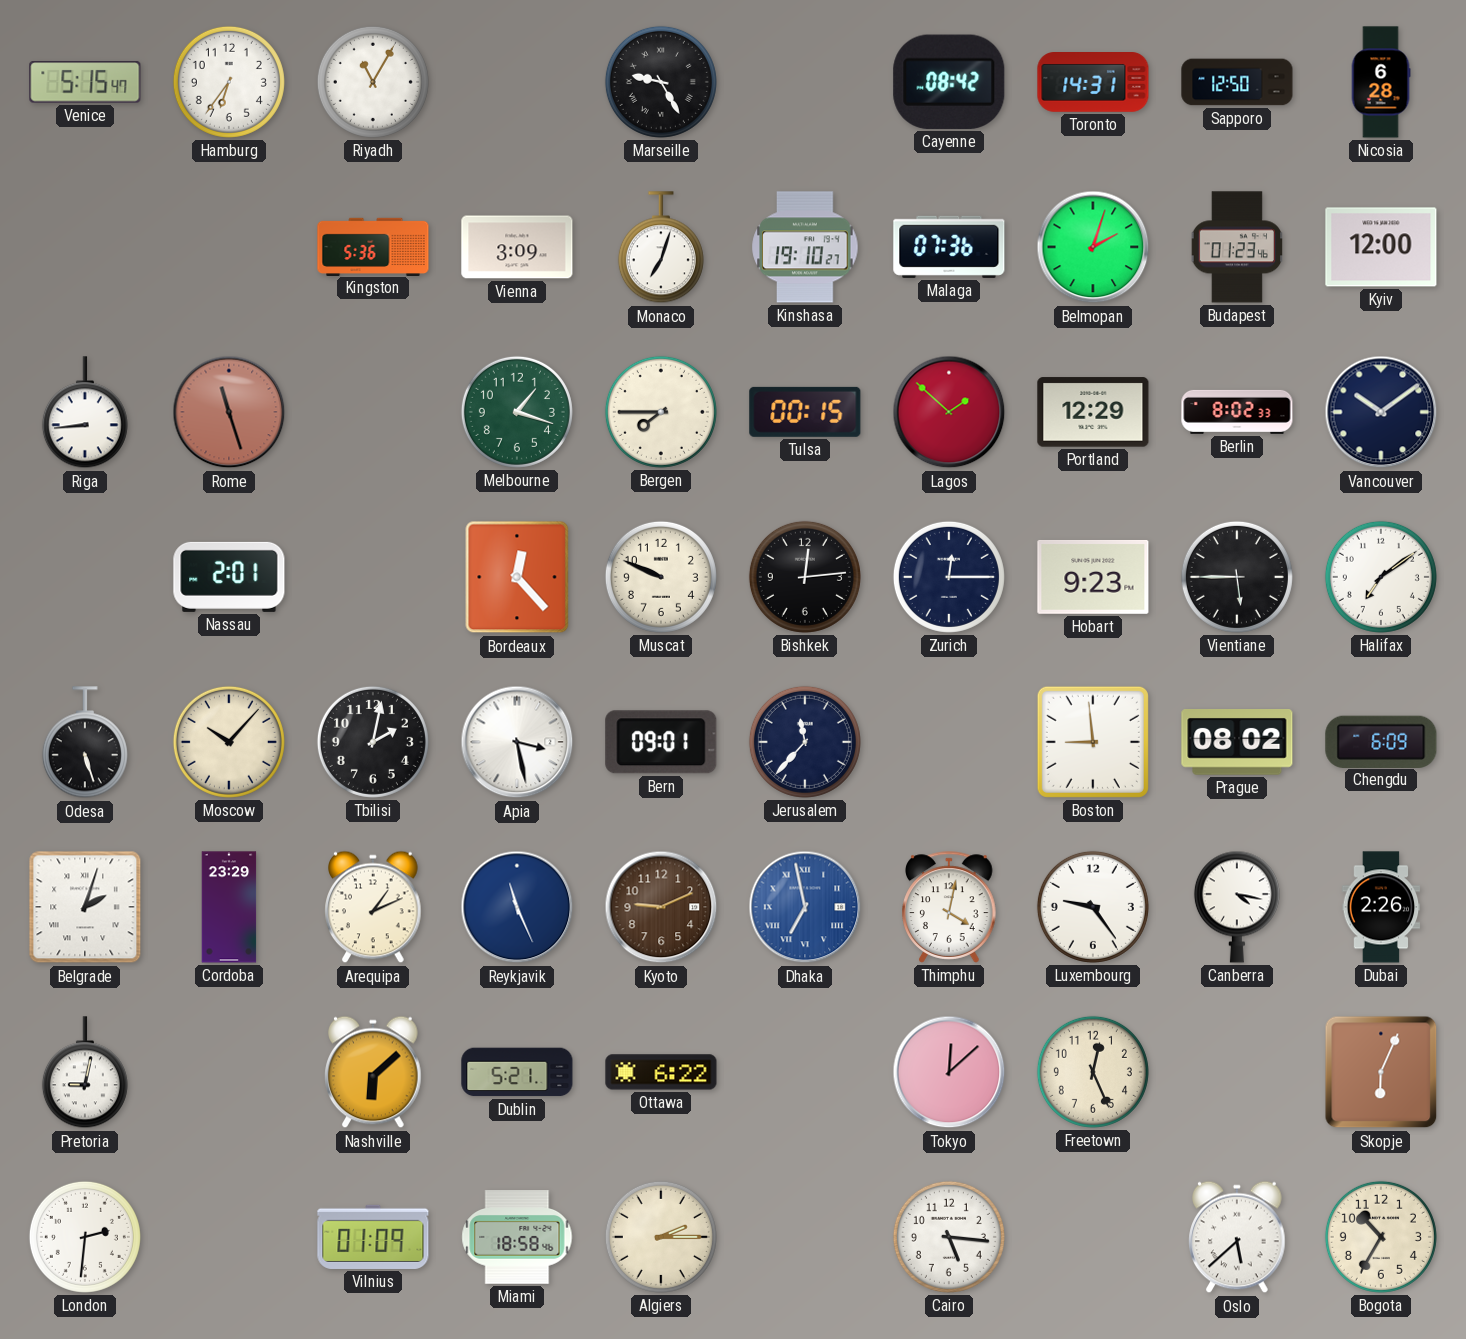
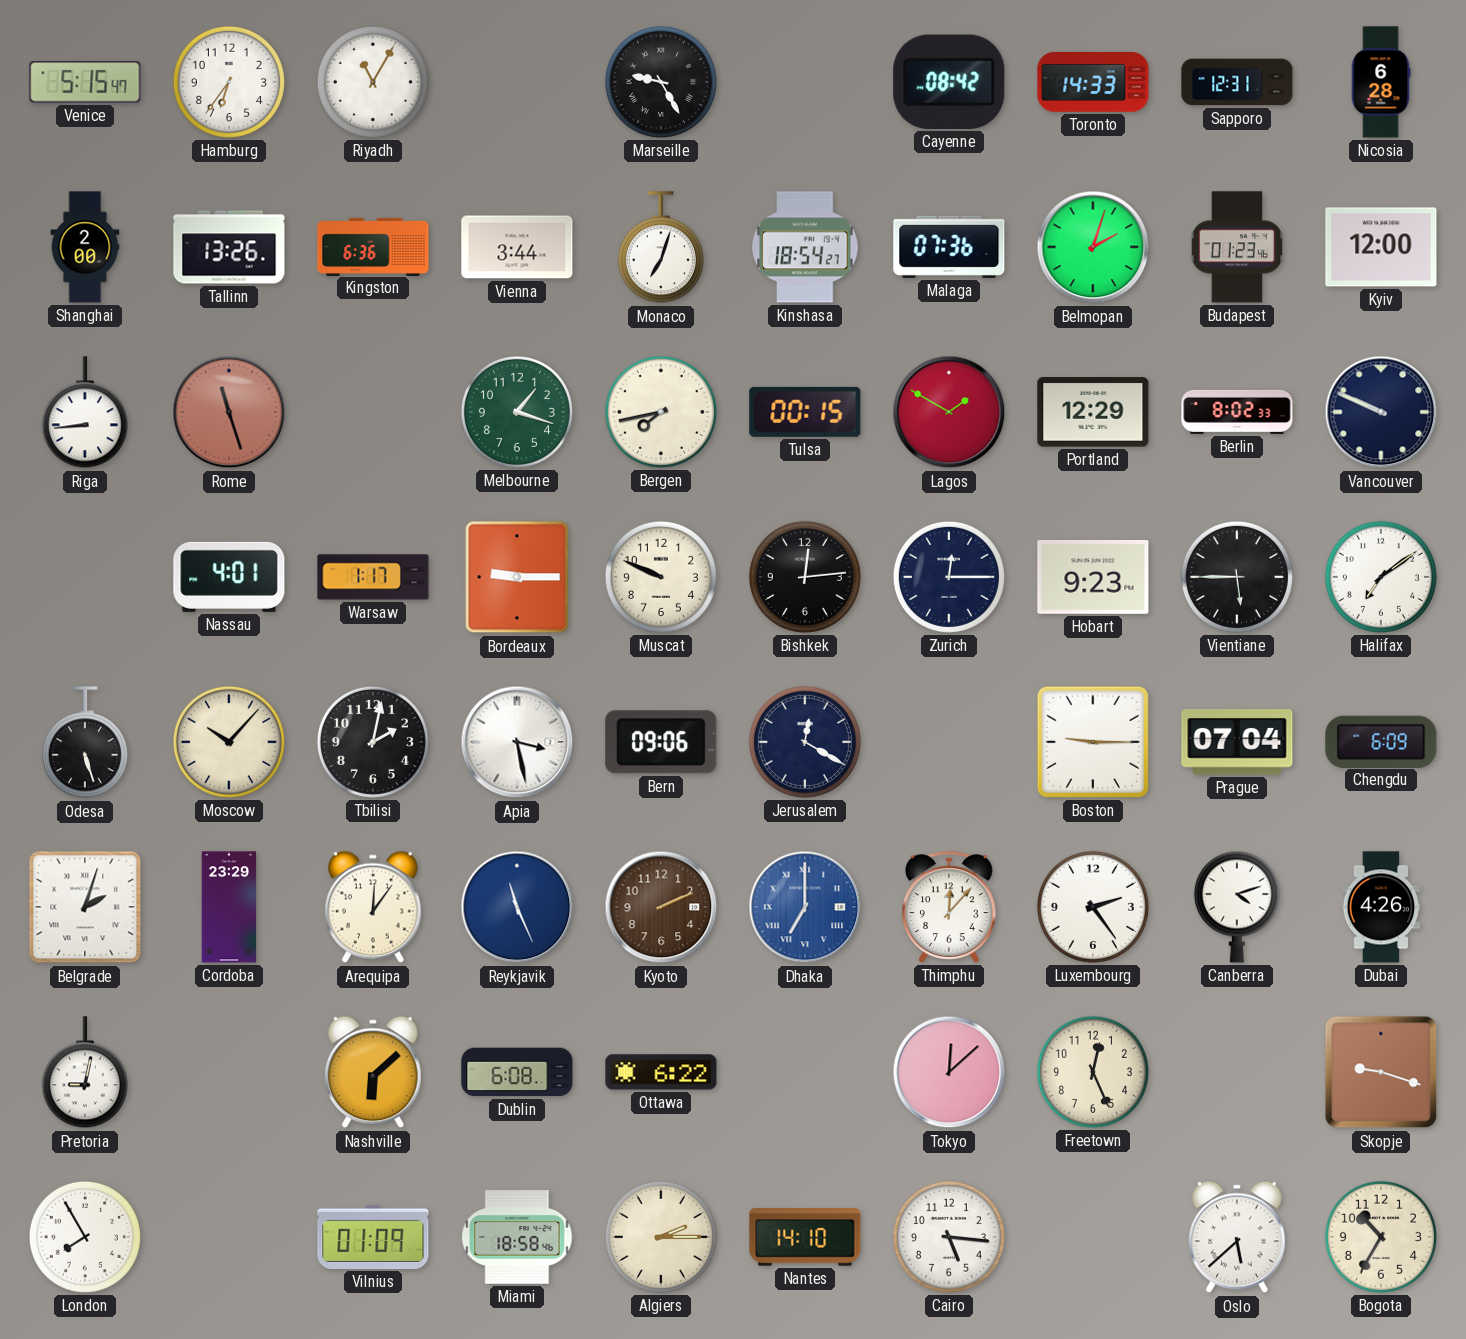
Toronto: 14:31 -> 14:33
Sapporo: 12:50 -> 12:31
Shanghai: none -> 2:00
Tallinn: none -> 13:26
Kingston: 5:36 -> 6:36
Vienna: 3:09 -> 3:44
Kinshasa: 19:10 -> 18:54
Bergen: 7:45 -> 7:43
Lagos: 1:52 -> 1:50
Vancouver: 10:09 -> 9:49
Nassau: 2:01 -> 4:01
Warsaw: none -> 1:17
Bordeaux: 12:23 -> 9:15
Bern: 09:01 -> 09:06
Jerusalem: 11:37 -> 12:20
Boston: 8:59 -> 9:15
Prague: 08:02 -> 07:04
Arequipa: 1:11 -> 12:06
Kyoto: 9:11 -> 2:11
Dhaka: 6:58 -> 7:00
Thimphu: 4:02 -> 12:07
Luxembourg: 9:24 -> 2:24
Canberra: 4:17 -> 4:12
Dubai: 2:26 -> 4:26
Dublin: 5:21 -> 6:08
Skopje: 6:04 -> 9:18
London: 2:31 -> 7:55
Nantes: none -> 14:10
